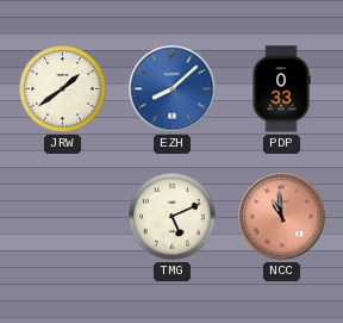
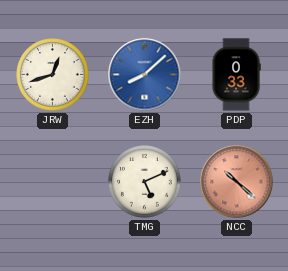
JRW: 1:39 -> 12:42
NCC: 10:59 -> 10:22
